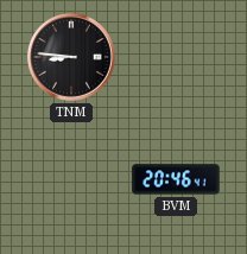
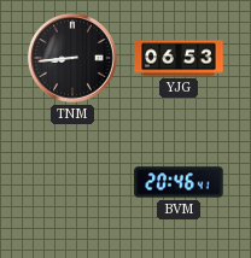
TNM: 8:46 -> 8:44
YJG: none -> 06:53
